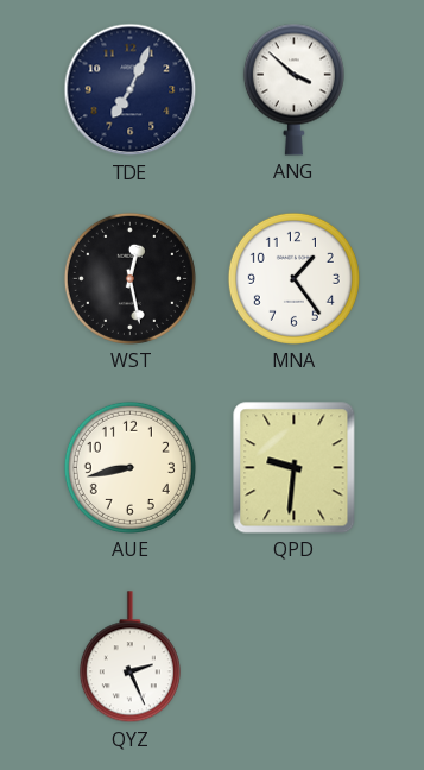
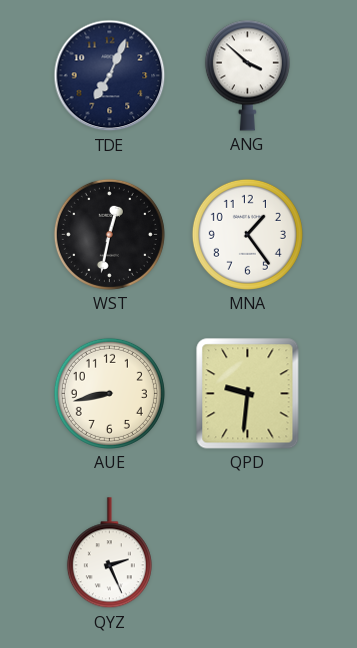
WST: 12:28 -> 12:32
